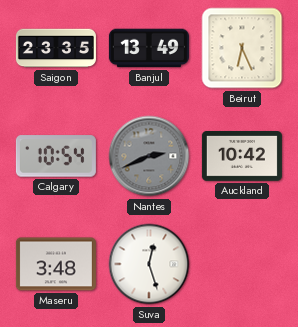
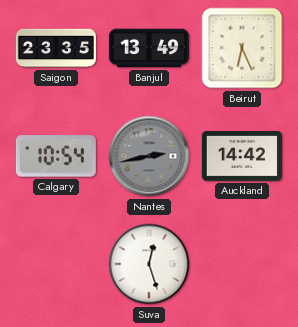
Nantes: 2:41 -> 2:43
Auckland: 10:42 -> 14:42
Maseru: 3:48 -> none
